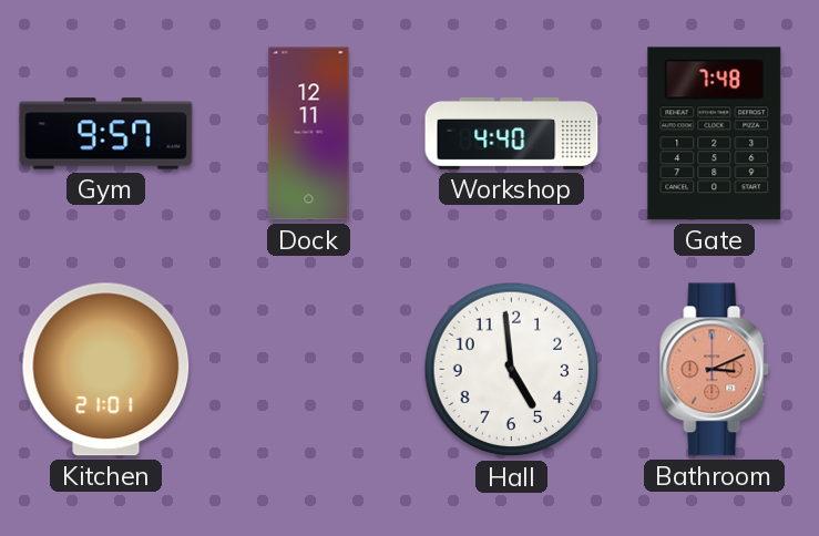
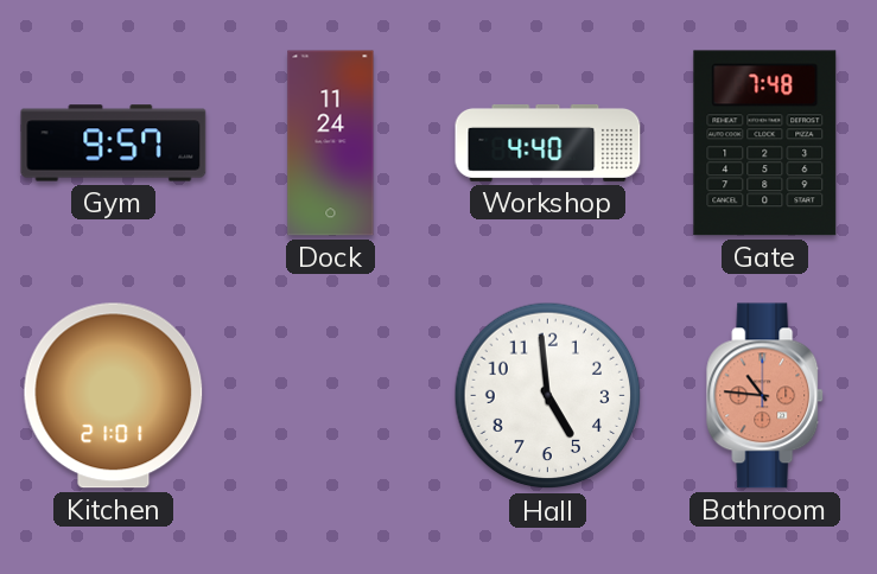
Dock: 12:11 -> 11:24
Bathroom: 3:11 -> 10:46
